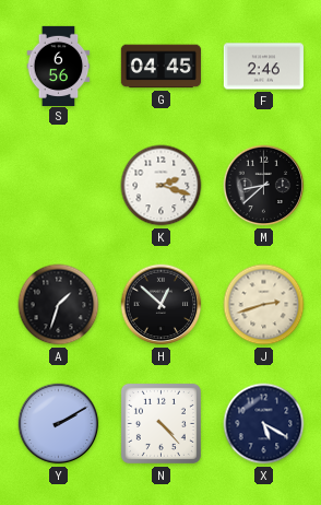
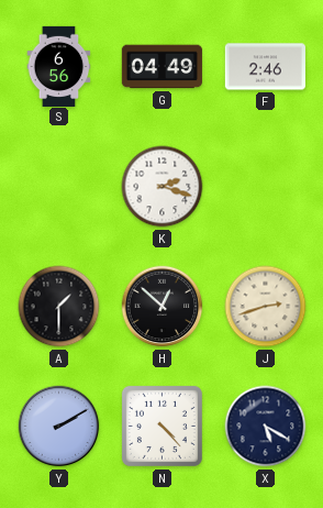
G: 04:45 -> 04:49
M: 8:38 -> none
A: 1:33 -> 1:30
